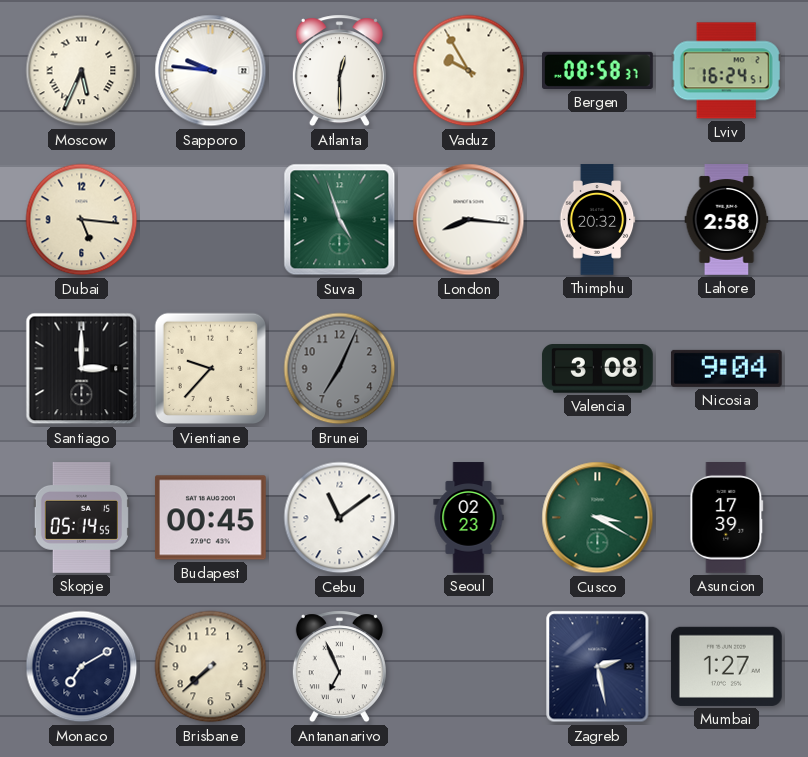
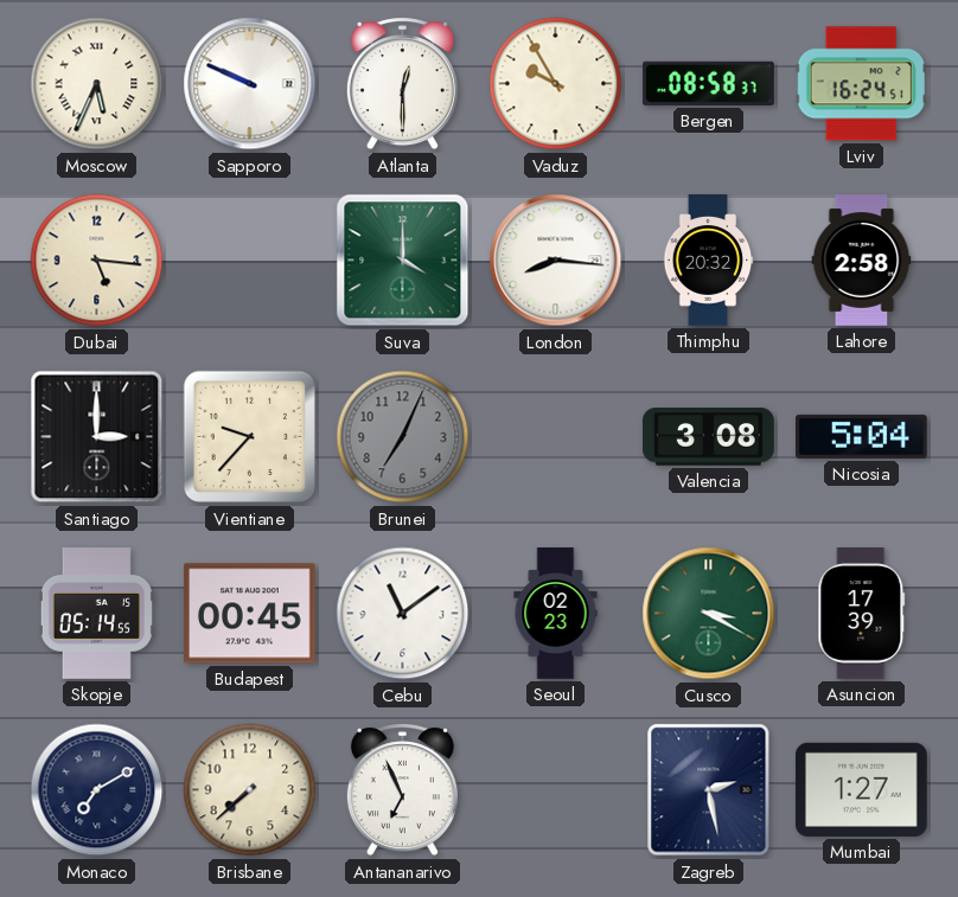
Sapporo: 9:46 -> 9:49
Suva: 4:57 -> 4:00
Nicosia: 9:04 -> 5:04
